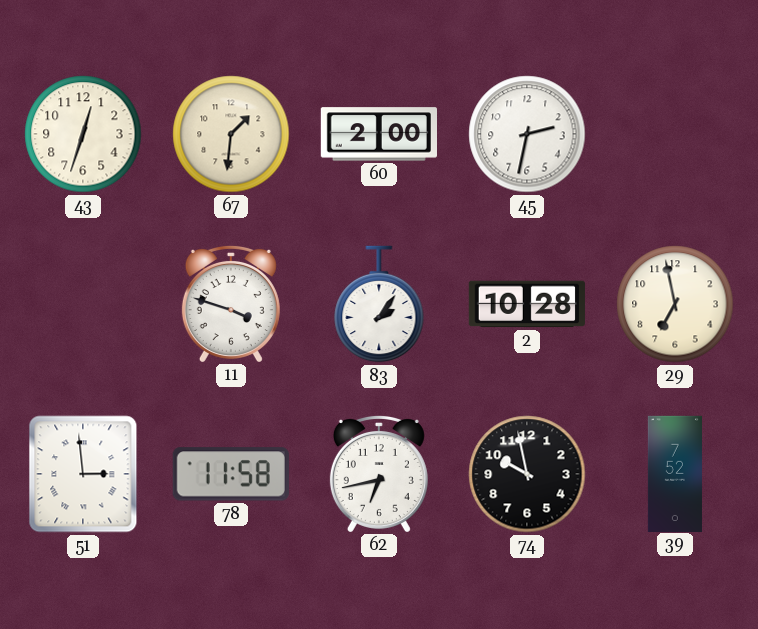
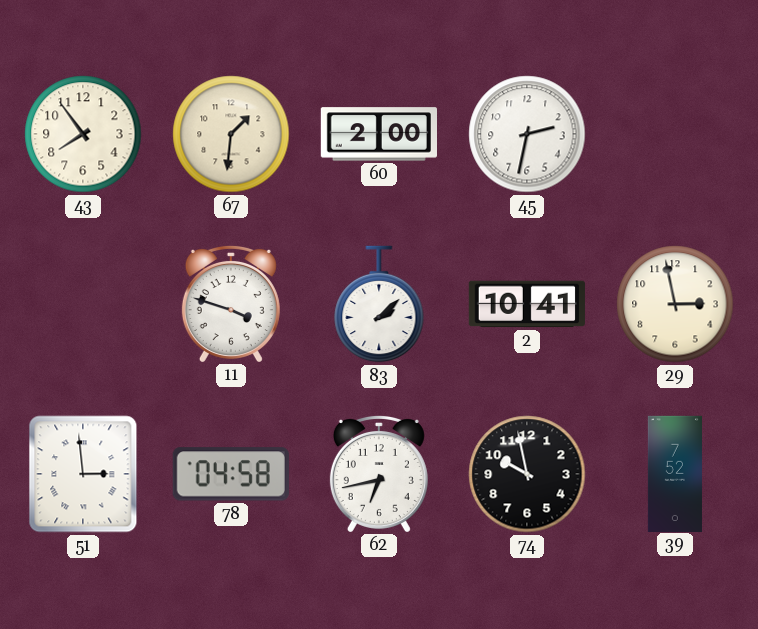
43: 12:33 -> 7:54
83: 2:06 -> 2:08
2: 10:28 -> 10:41
29: 6:58 -> 2:58
78: 11:58 -> 04:58
